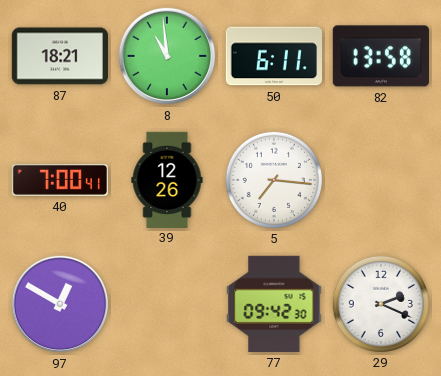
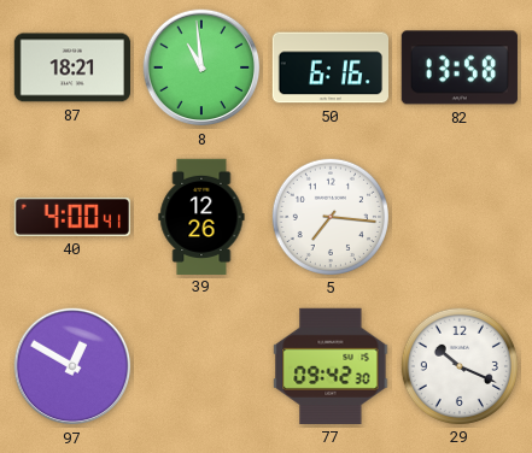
50: 6:11 -> 6:16
40: 7:00 -> 4:00
29: 2:19 -> 10:19
